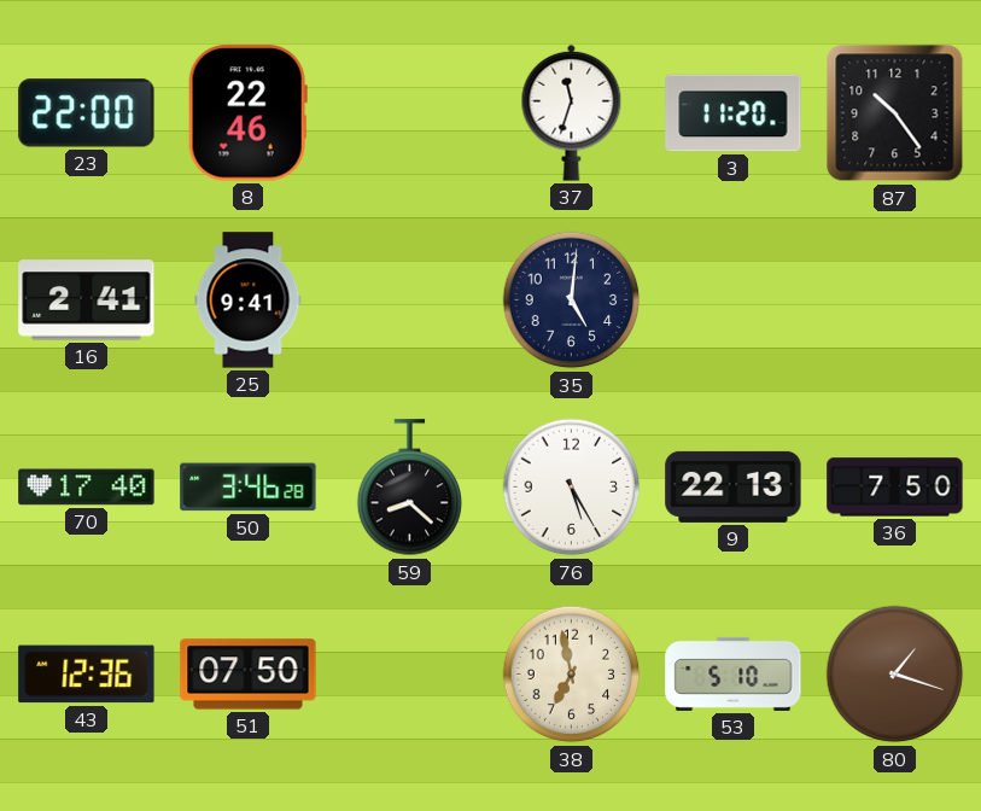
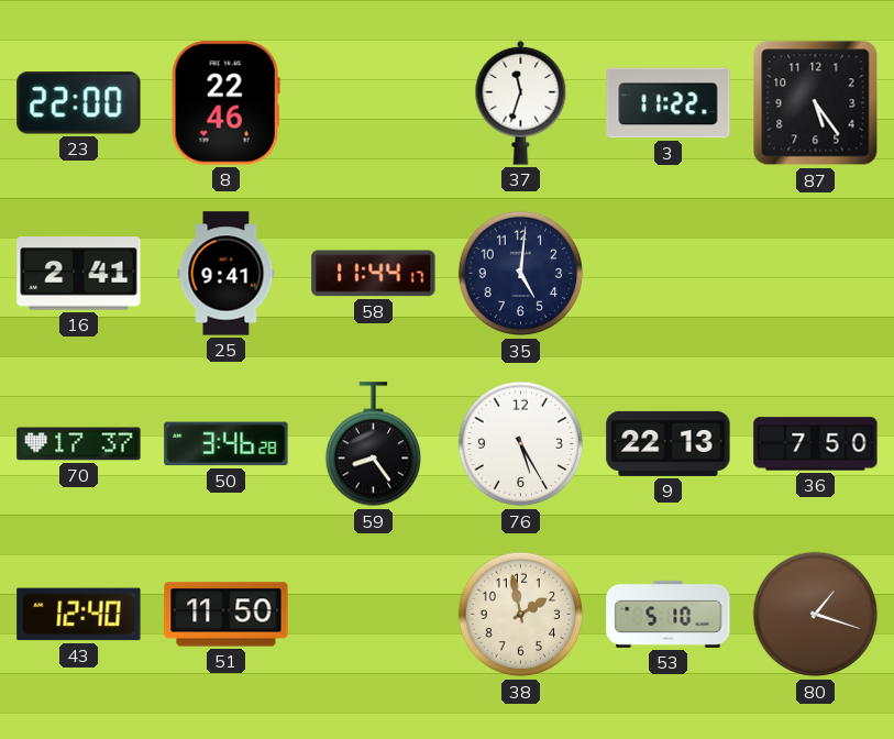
3: 11:20 -> 11:22
87: 10:24 -> 5:24
58: none -> 11:44
70: 17:40 -> 17:37
59: 8:22 -> 8:24
43: 12:36 -> 12:40
51: 07:50 -> 11:50
38: 6:58 -> 1:58
